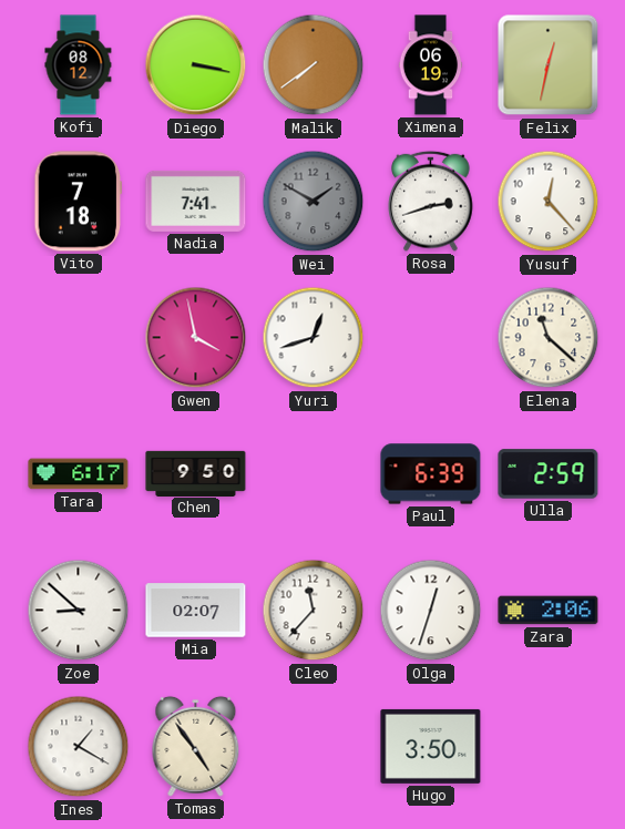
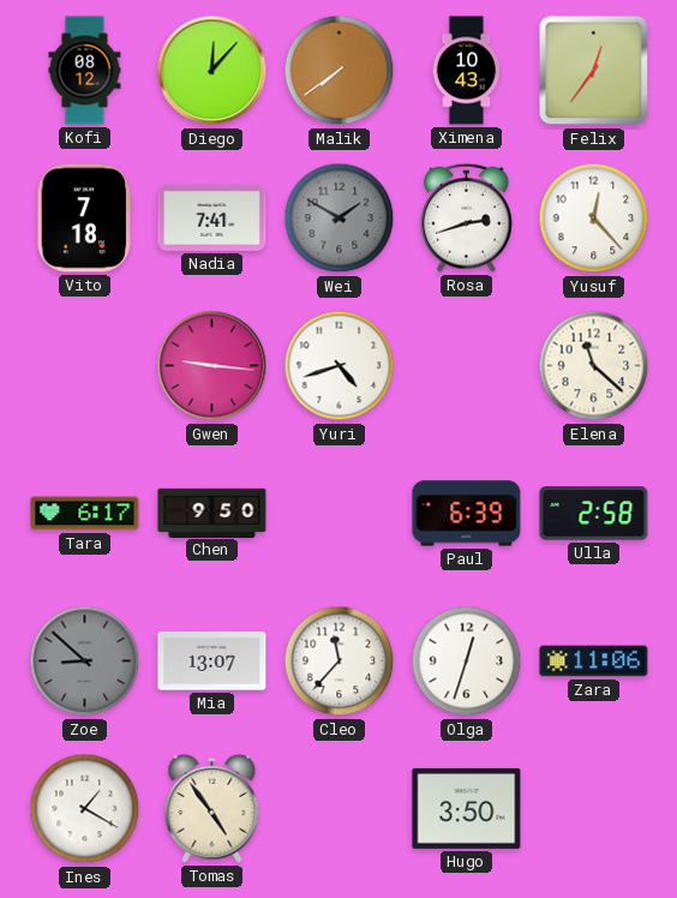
Diego: 3:17 -> 12:07
Ximena: 06:19 -> 10:43
Felix: 12:32 -> 12:36
Gwen: 3:58 -> 9:16
Yuri: 12:42 -> 4:42
Ulla: 2:59 -> 2:58
Zoe dial: white -> grey
Mia: 02:07 -> 13:07
Zara: 2:06 -> 11:06
